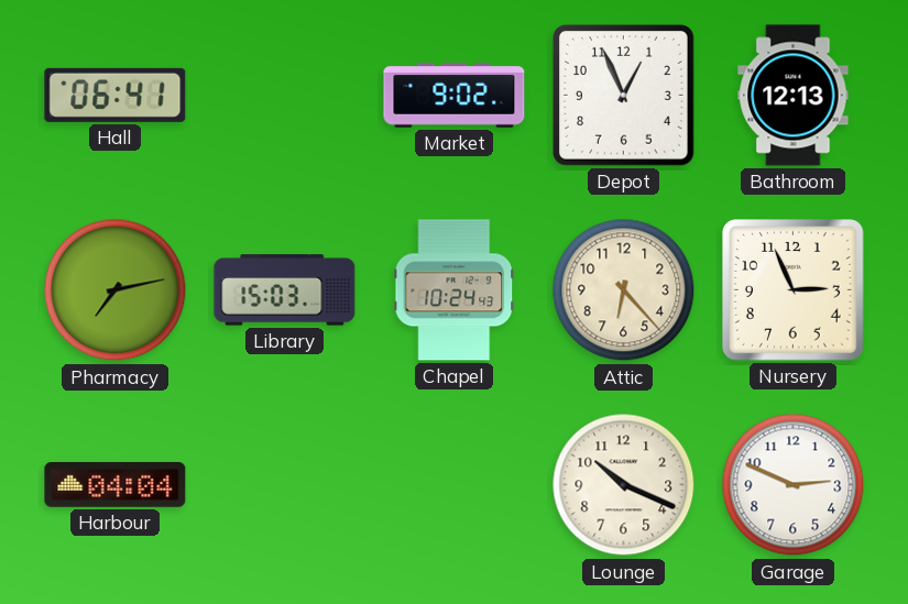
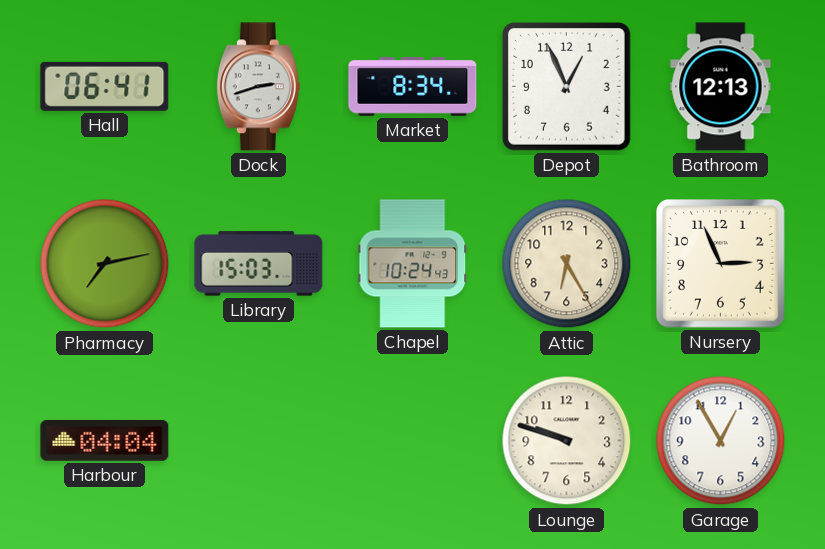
Dock: none -> 2:42
Market: 9:02 -> 8:34
Attic: 6:23 -> 6:25
Lounge: 10:19 -> 9:48
Garage: 2:49 -> 12:55
